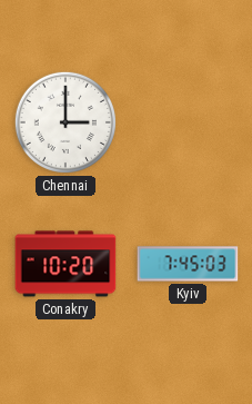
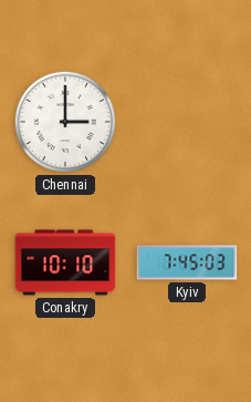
Conakry: 10:20 -> 10:10
